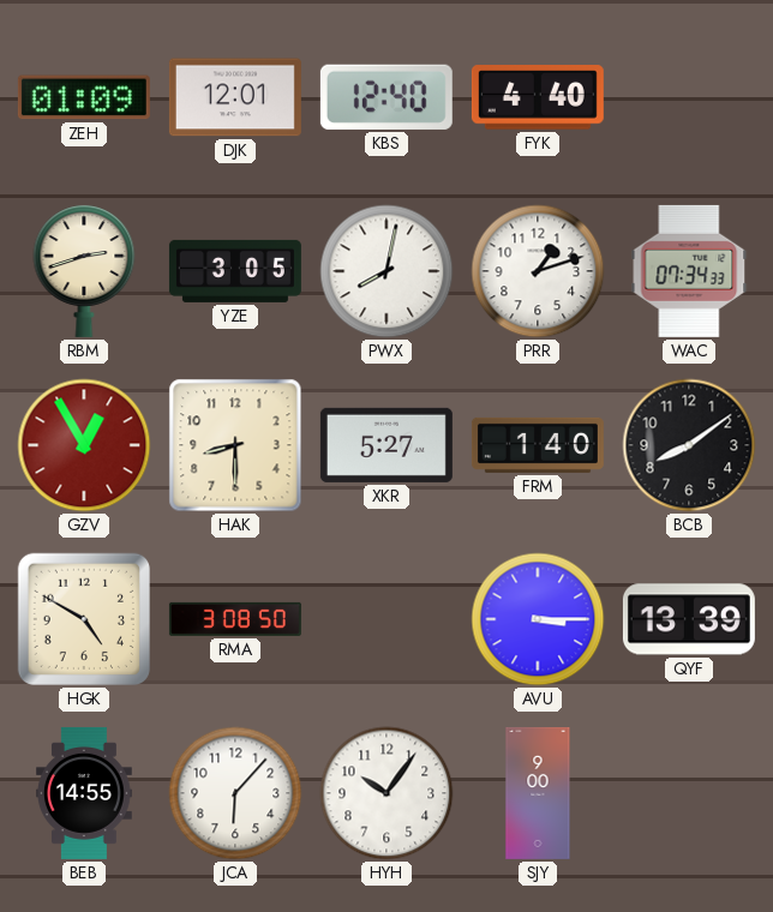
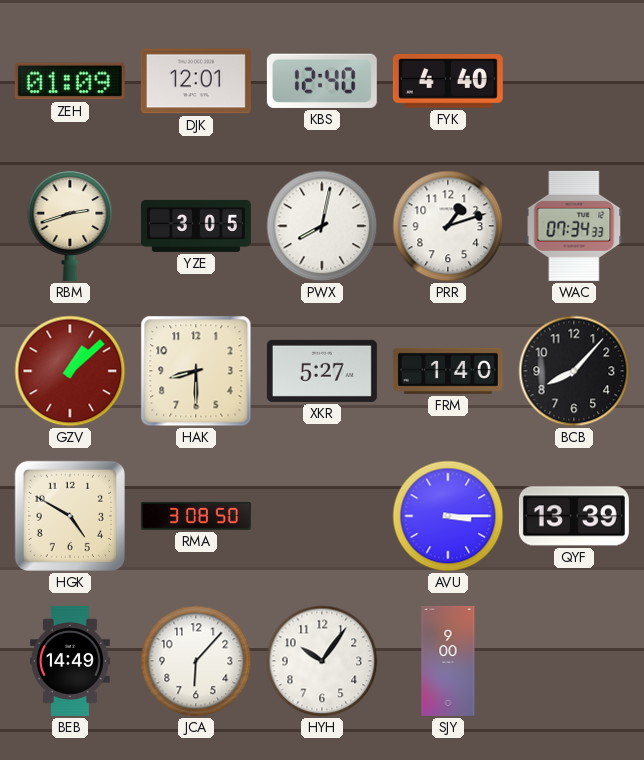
GZV: 12:55 -> 1:08
BCB: 8:09 -> 8:07
BEB: 14:55 -> 14:49
